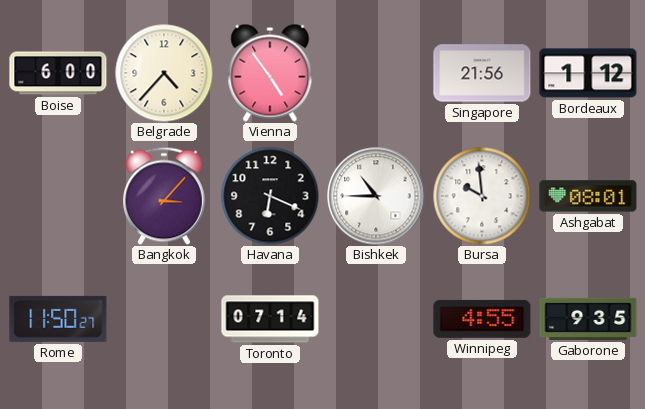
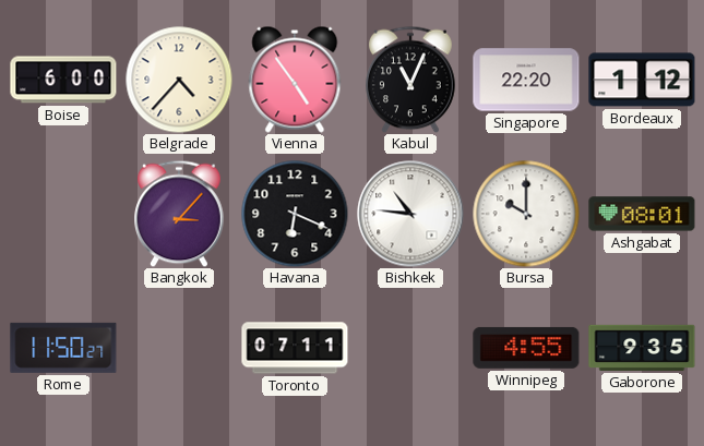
Kabul: none -> 11:04
Singapore: 21:56 -> 22:20
Bishkek: 10:45 -> 10:46
Bursa: 9:59 -> 10:00
Toronto: 07:14 -> 07:11
